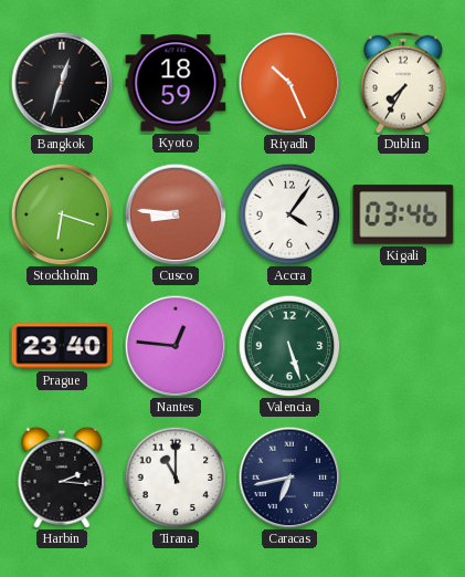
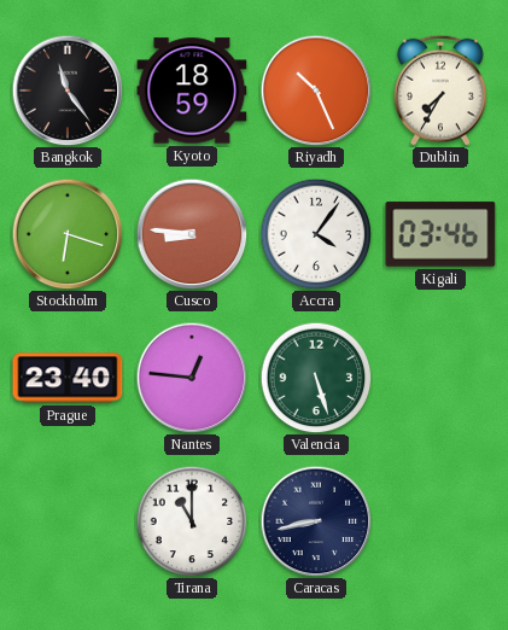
Bangkok: 12:33 -> 11:24
Harbin: 2:16 -> none
Caracas: 6:43 -> 8:43
